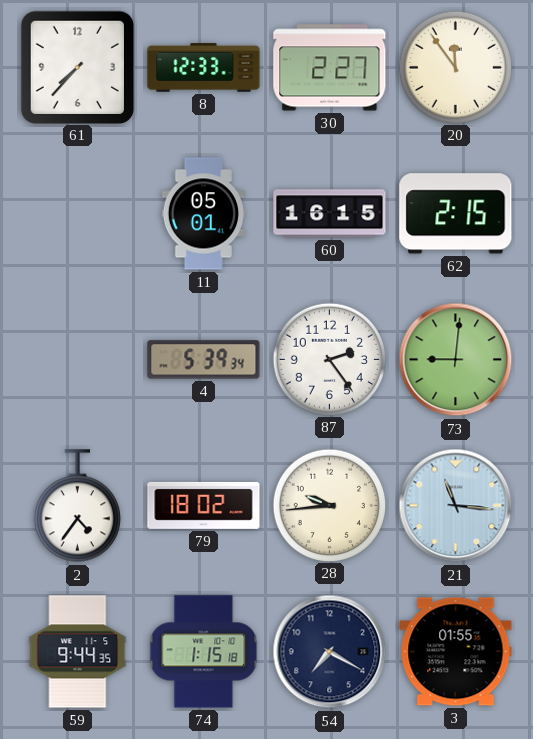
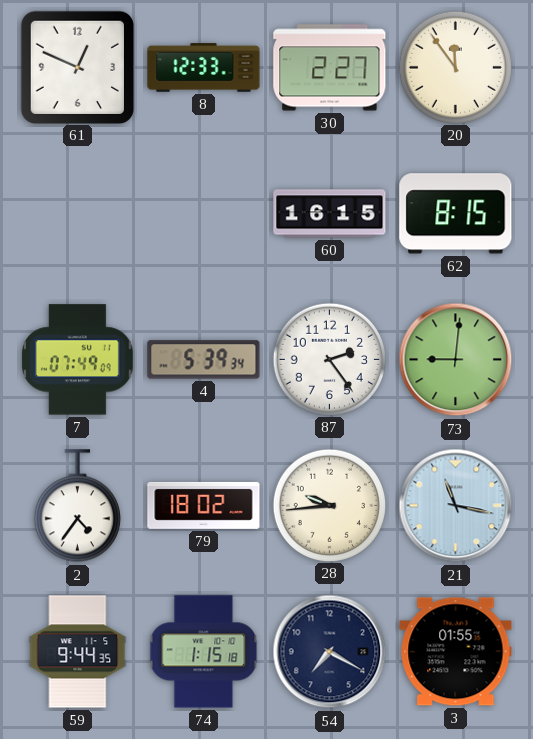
61: 7:37 -> 12:49
11: 05:01 -> none
62: 2:15 -> 8:15
7: none -> 07:49
21: 11:16 -> 11:17
